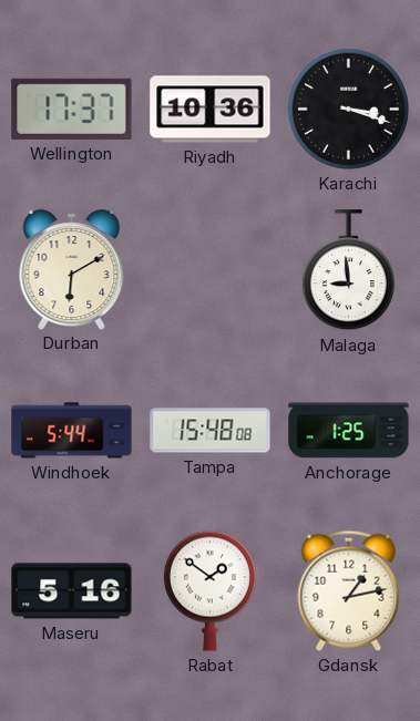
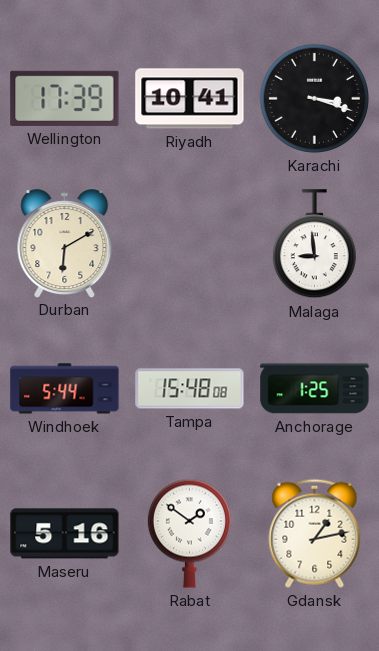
Wellington: 17:37 -> 17:39
Riyadh: 10:36 -> 10:41
